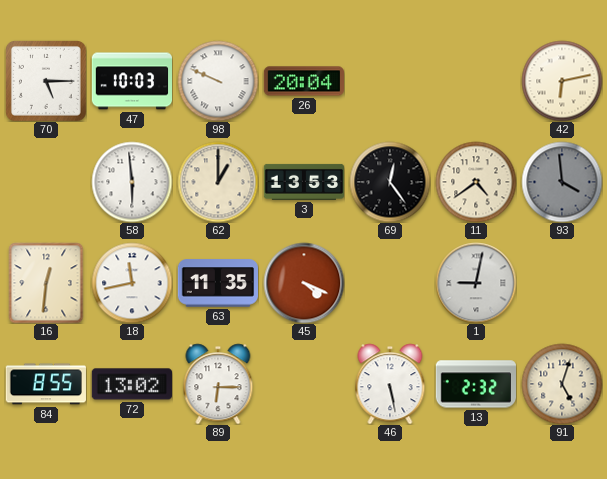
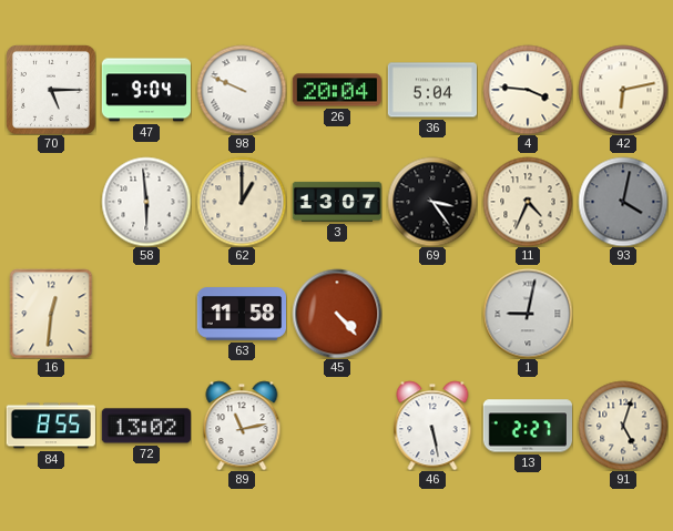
47: 10:03 -> 9:04
36: none -> 5:04
4: none -> 3:46
3: 13:53 -> 13:07
69: 12:24 -> 3:24
11: 4:39 -> 4:34
93: 3:59 -> 4:02
18: 11:43 -> none
63: 11:35 -> 11:58
45: 4:19 -> 4:23
89: 6:15 -> 11:13
13: 2:32 -> 2:27
